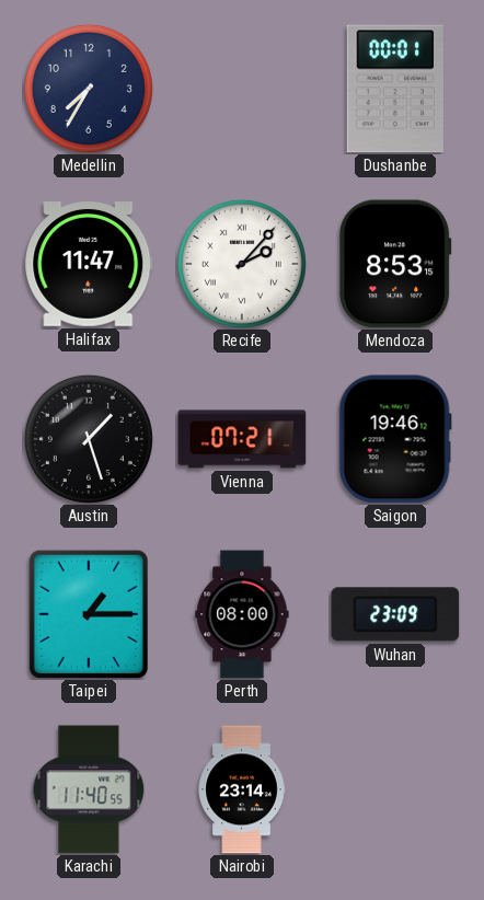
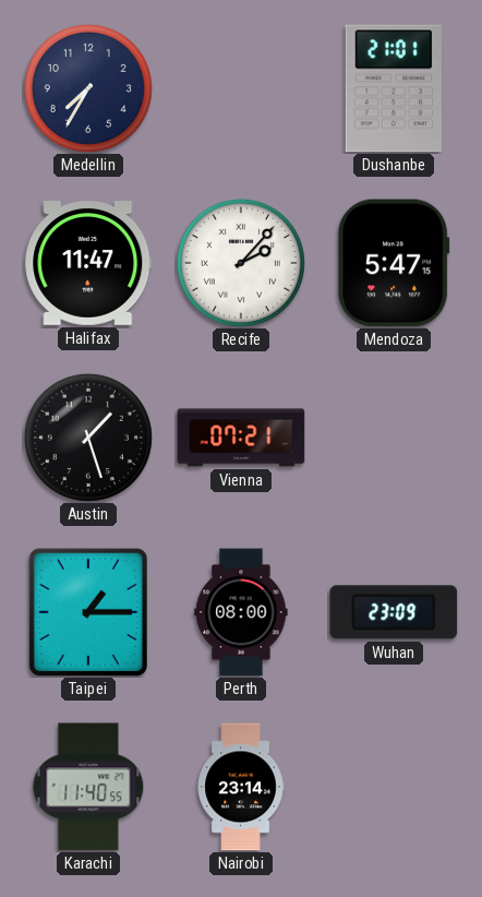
Dushanbe: 00:01 -> 21:01
Mendoza: 8:53 -> 5:47
Saigon: 19:46 -> none
